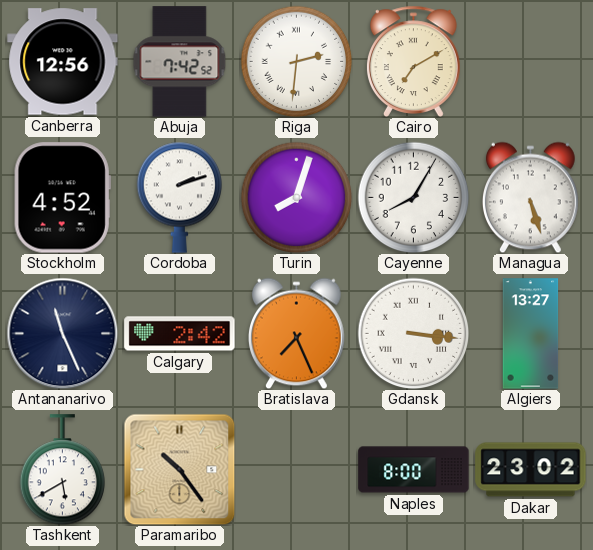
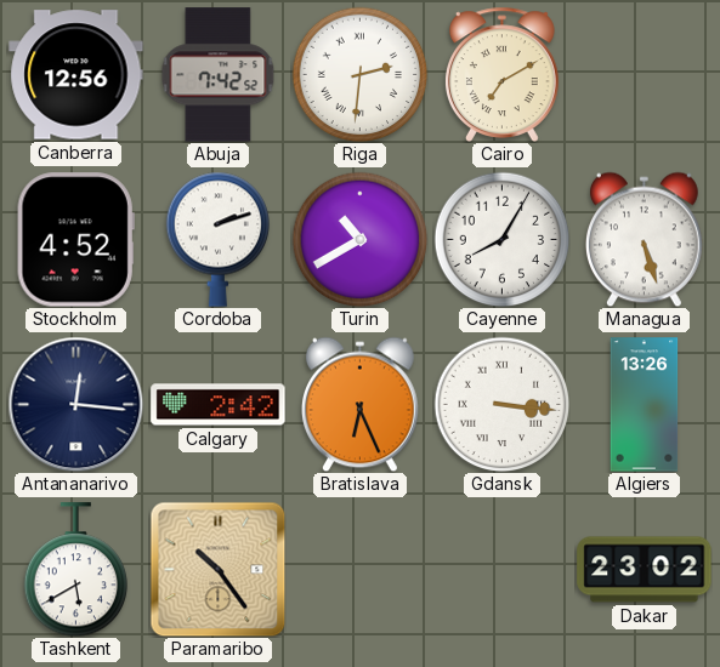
Turin: 8:03 -> 10:40
Antananarivo: 11:26 -> 12:16
Bratislava: 7:26 -> 6:26
Algiers: 13:27 -> 13:26
Naples: 8:00 -> none
